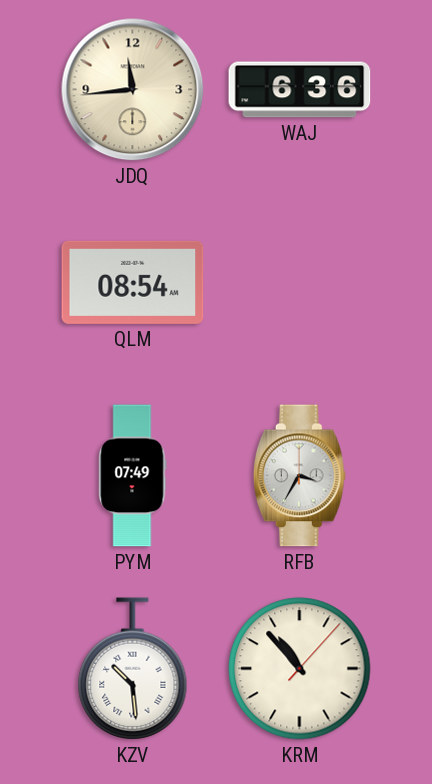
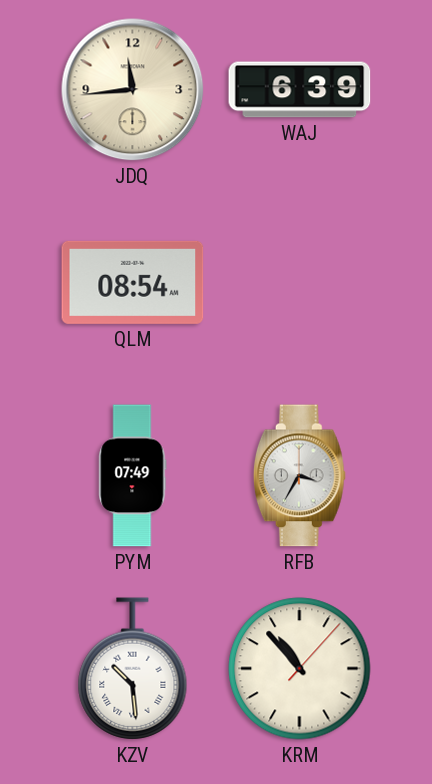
WAJ: 6:36 -> 6:39
